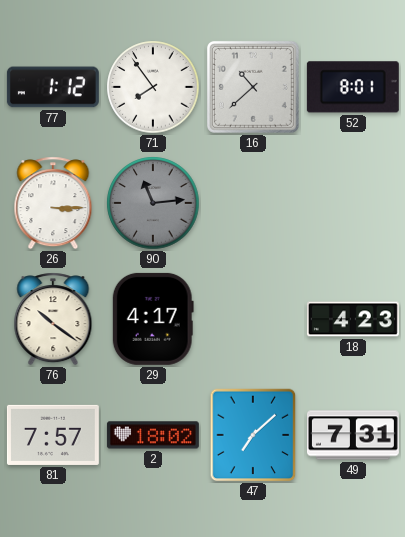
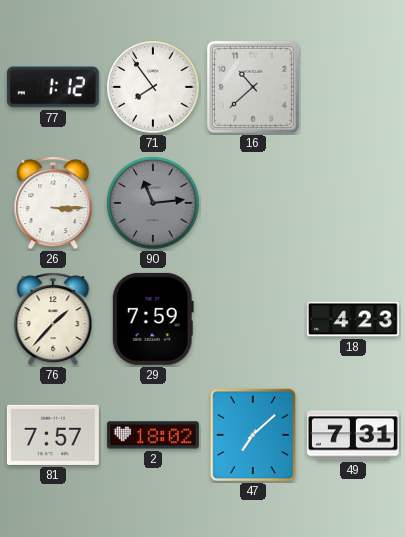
52: 8:01 -> none
76: 10:21 -> 1:37
29: 4:17 -> 7:59
